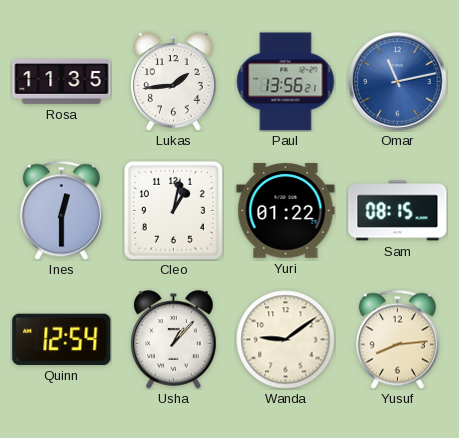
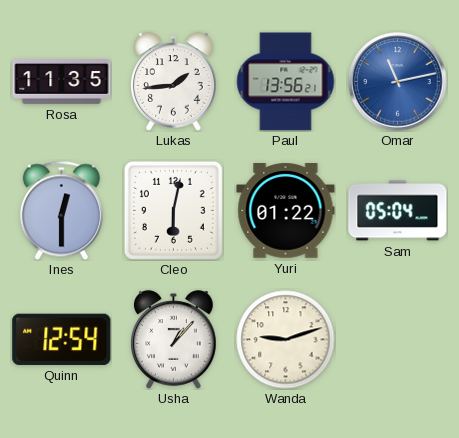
Cleo: 1:02 -> 6:02
Sam: 08:15 -> 05:04
Wanda: 9:09 -> 9:12
Yusuf: 8:14 -> none
